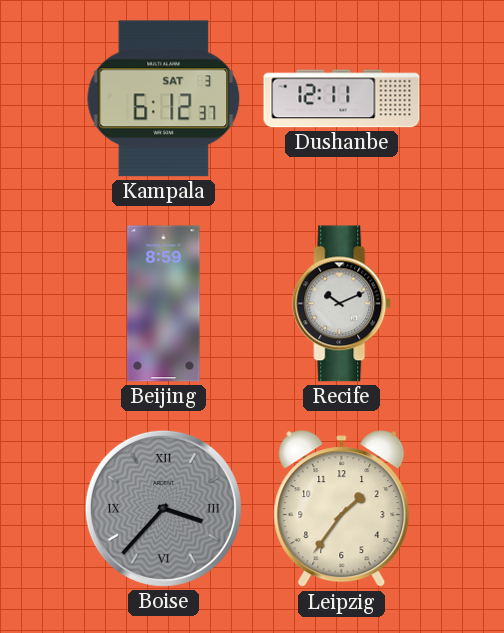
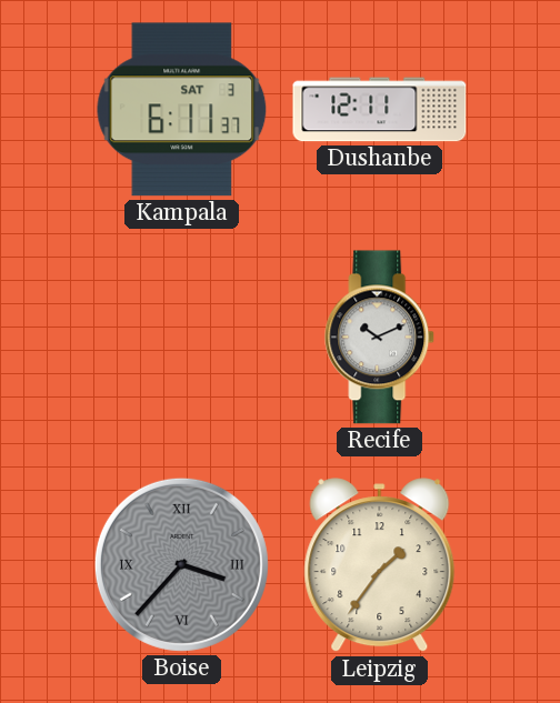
Kampala: 6:12 -> 6:11
Beijing: 8:59 -> none
